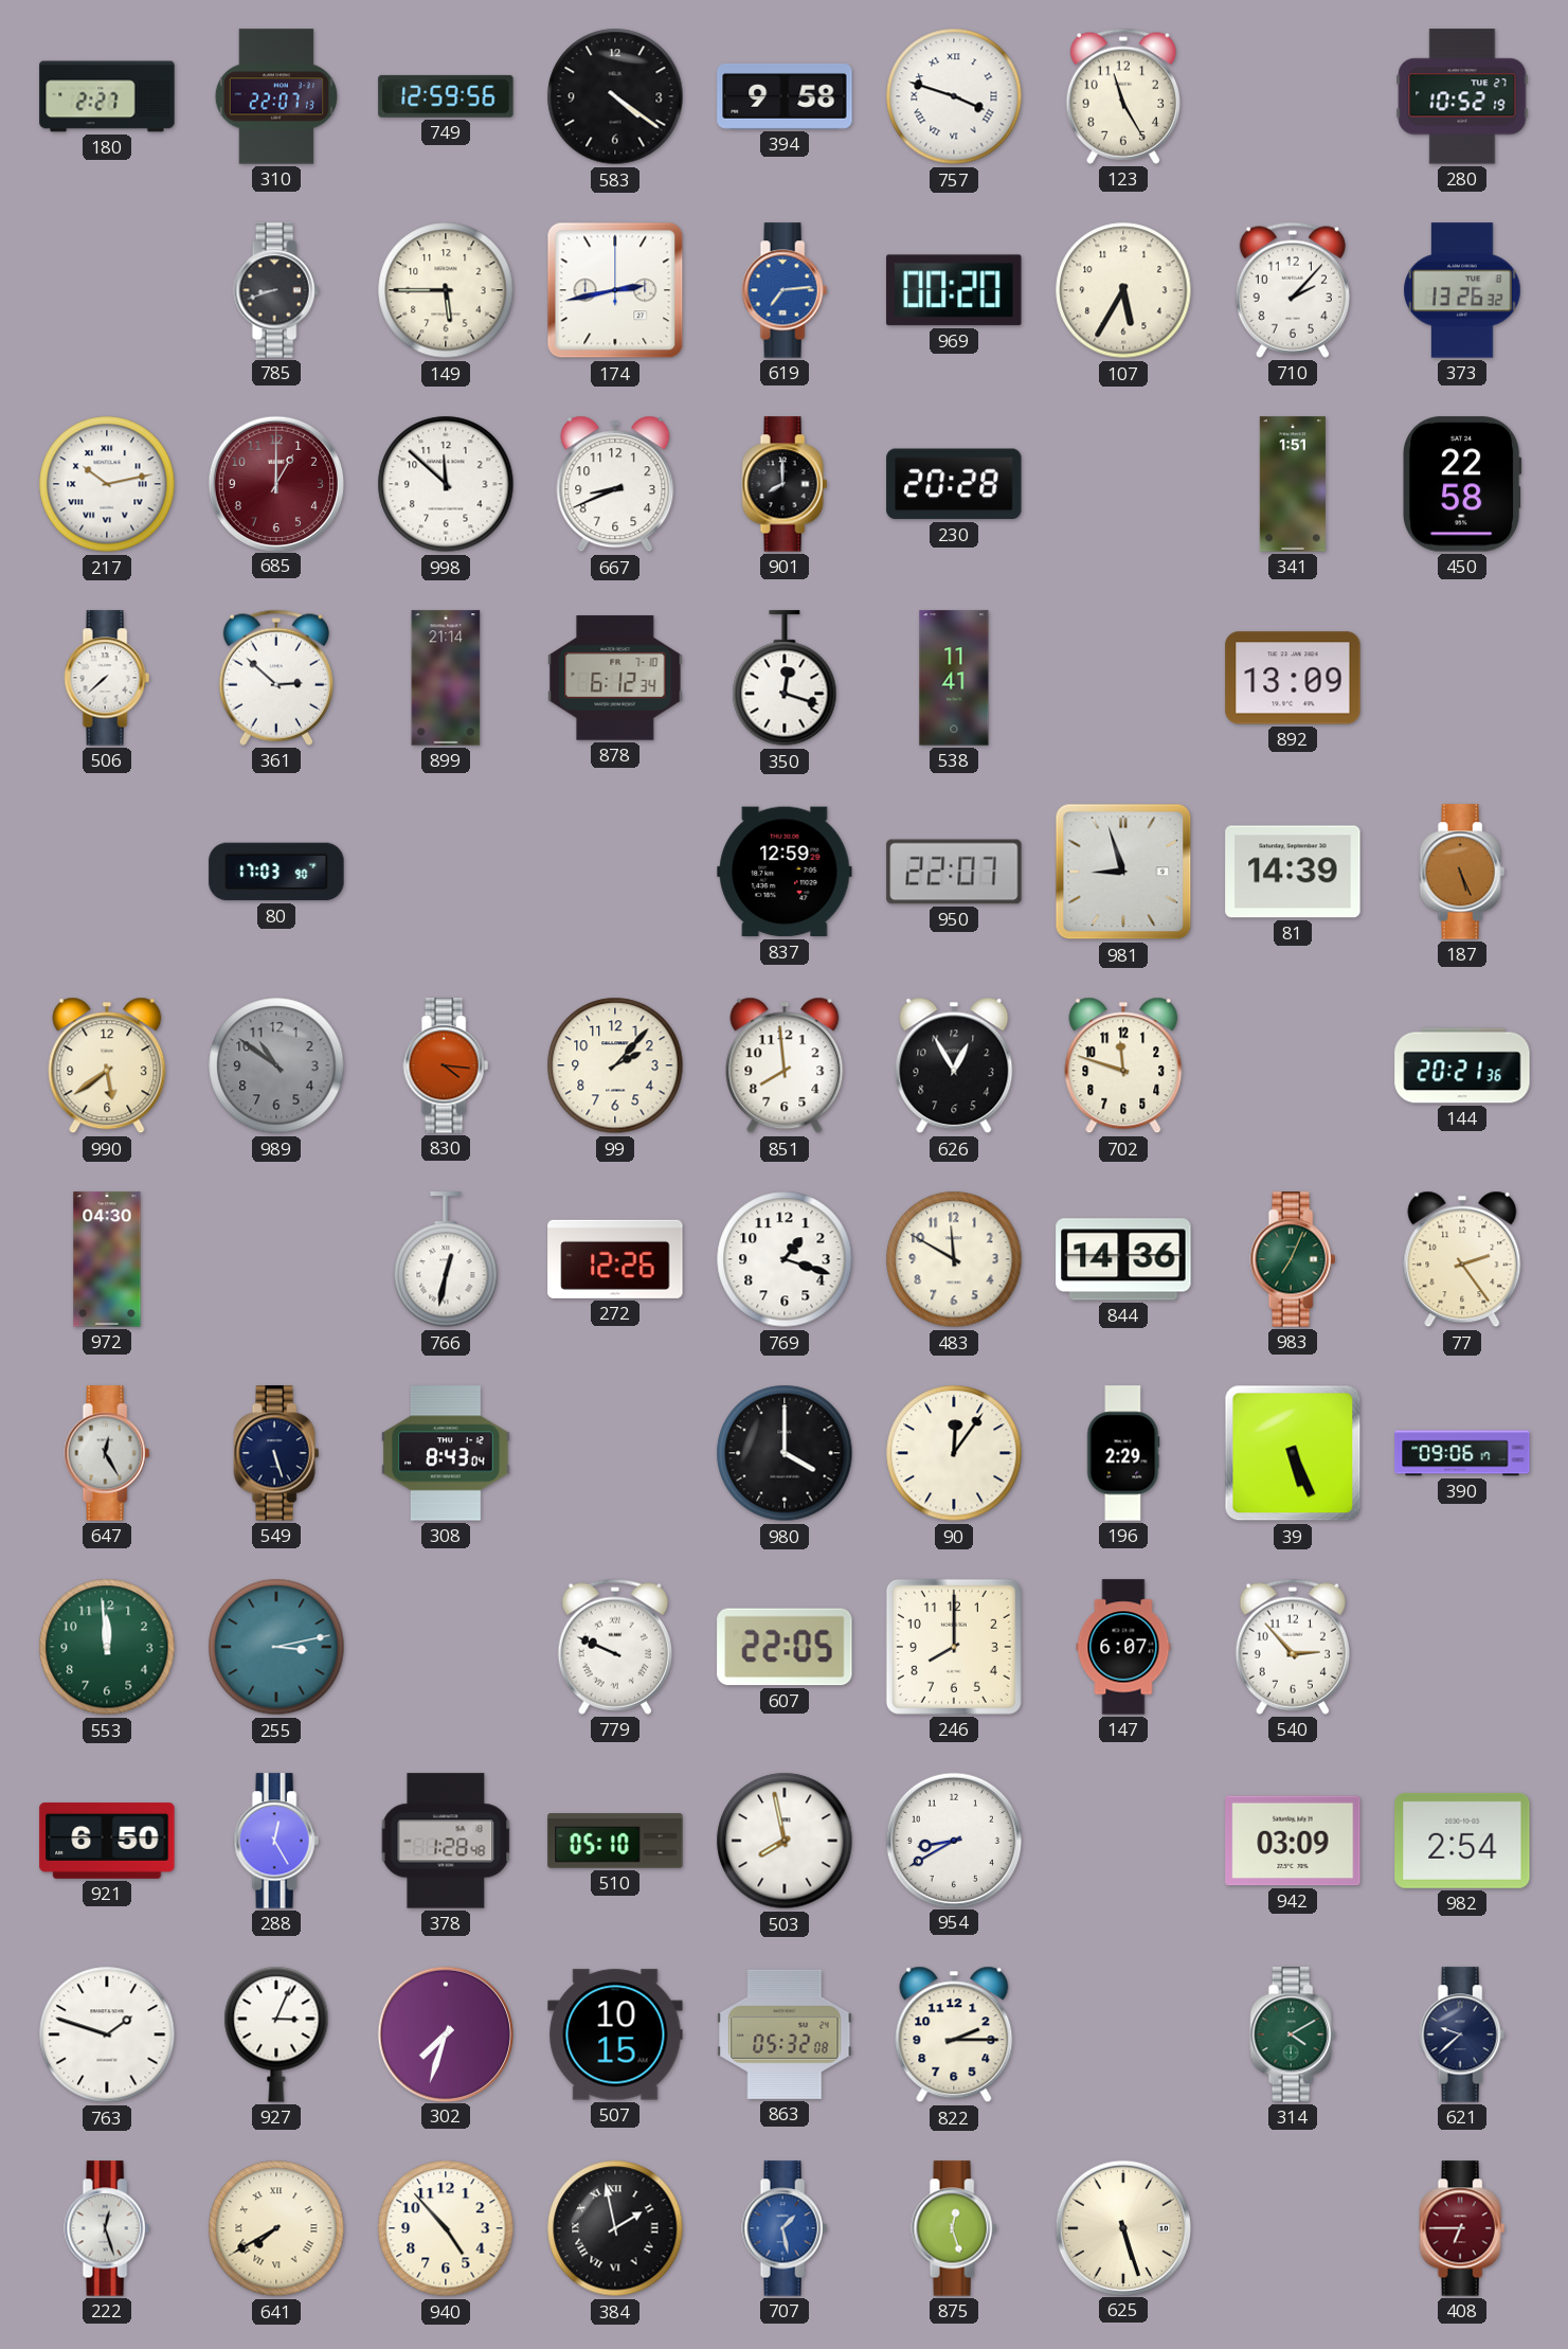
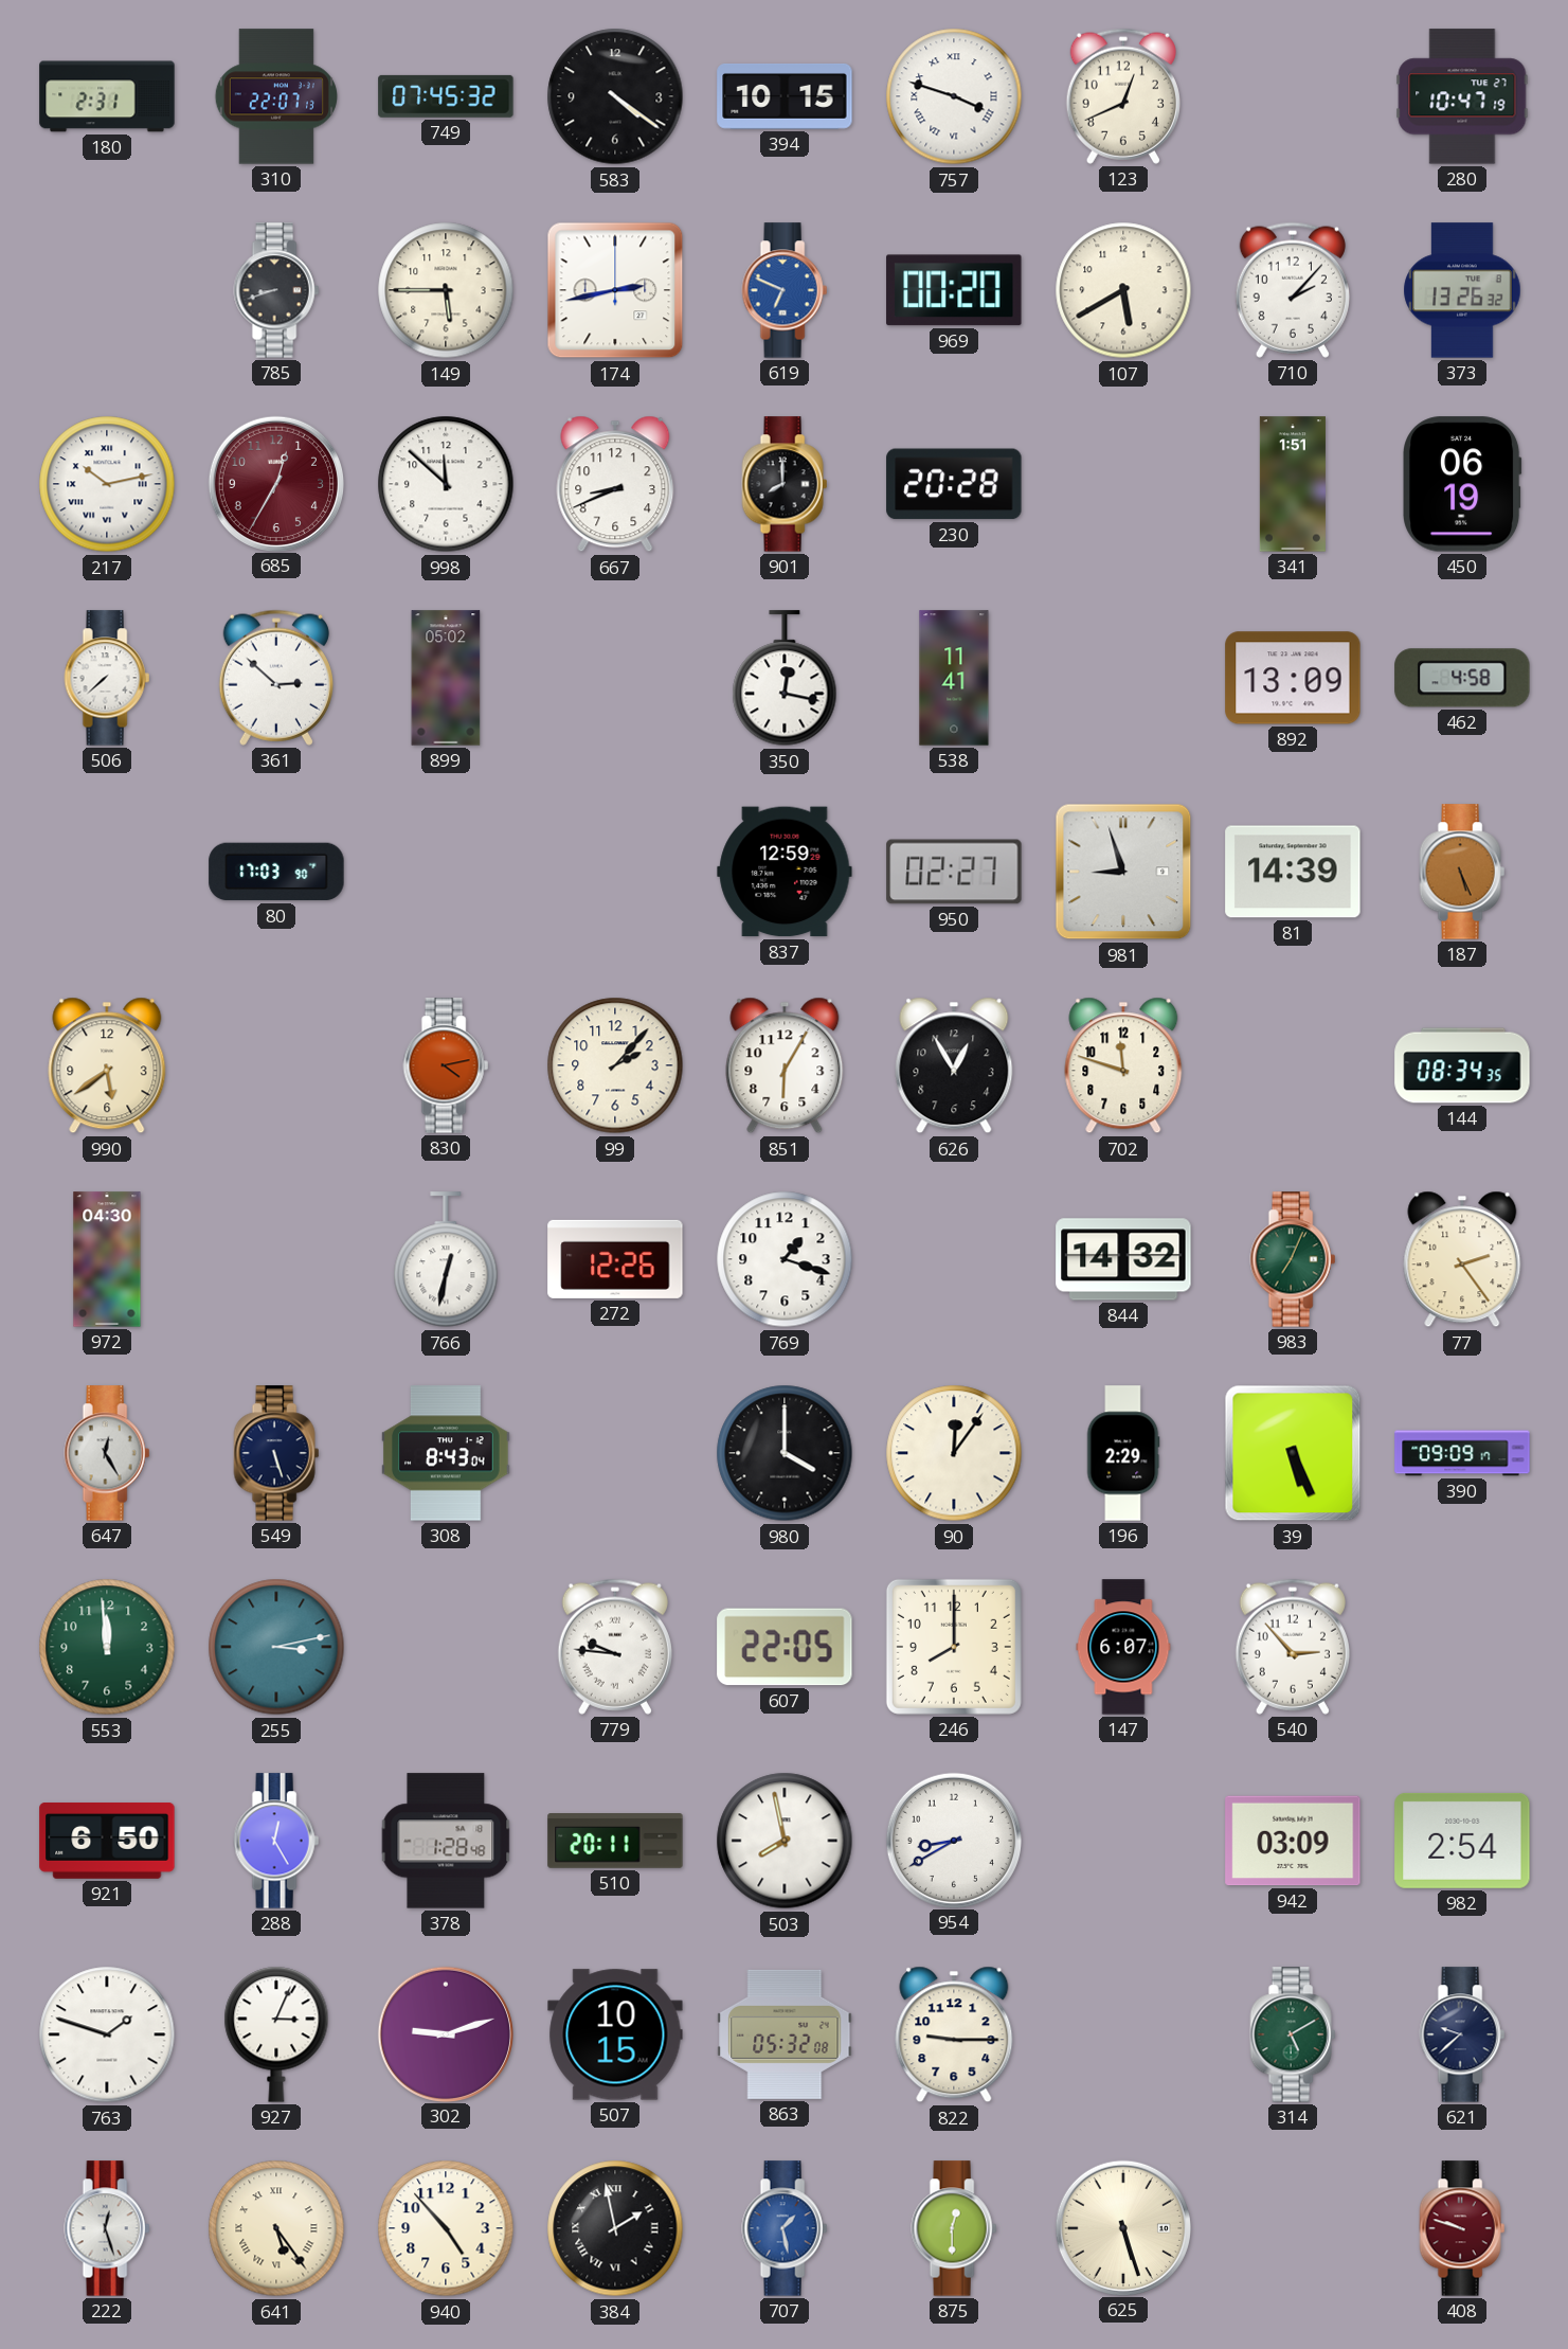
180: 2:27 -> 2:31
749: 12:59 -> 07:45
394: 9:58 -> 10:15
123: 11:25 -> 12:41
280: 10:52 -> 10:47
619: 7:14 -> 6:49
107: 5:35 -> 5:40
685: 1:00 -> 12:35
450: 22:58 -> 06:19
899: 21:14 -> 05:02
878: 6:12 -> none
350: 12:18 -> 12:17
462: none -> 4:58
950: 22:07 -> 02:27
989: 10:51 -> none
830: 4:16 -> 4:13
851: 7:59 -> 6:05
144: 20:21 -> 08:34
483: 11:50 -> none
844: 14:36 -> 14:32
390: 09:06 -> 09:09
779: 9:49 -> 9:46
510: 05:10 -> 20:11
302: 7:33 -> 9:12
822: 2:15 -> 9:15
314: 4:10 -> 5:10
641: 7:40 -> 5:24
875: 12:27 -> 12:30
408: 6:45 -> 9:48
